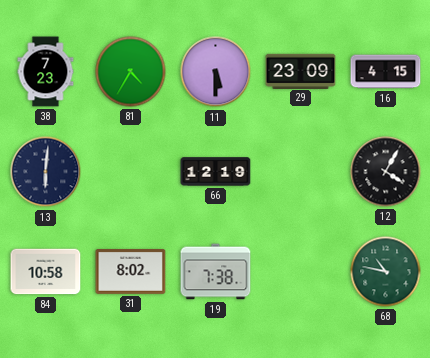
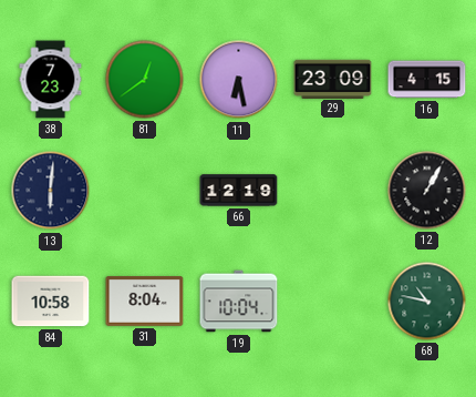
81: 4:35 -> 12:39
11: 5:30 -> 6:28
12: 4:05 -> 1:05
31: 8:02 -> 8:04
19: 7:38 -> 10:04
